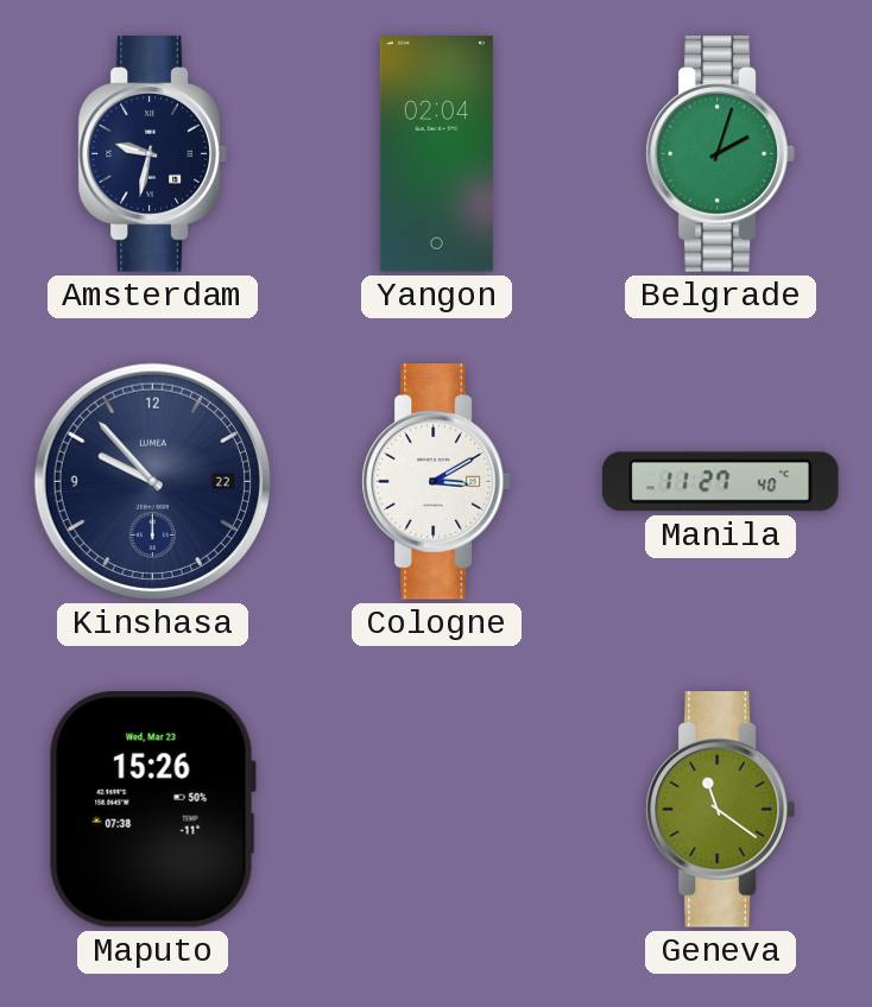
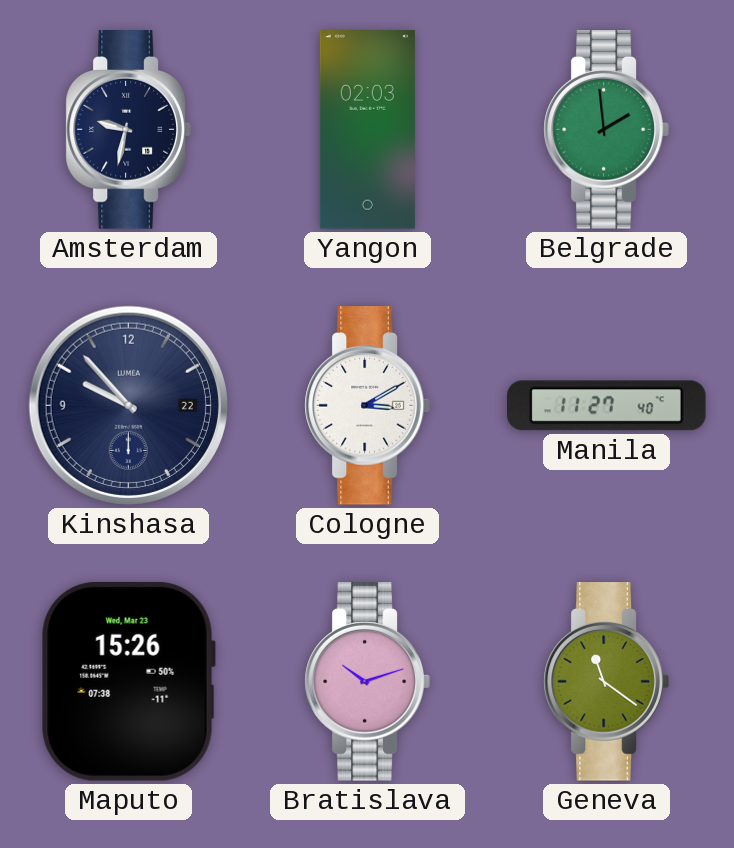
Yangon: 02:04 -> 02:03
Belgrade: 2:03 -> 1:59
Bratislava: none -> 10:12
